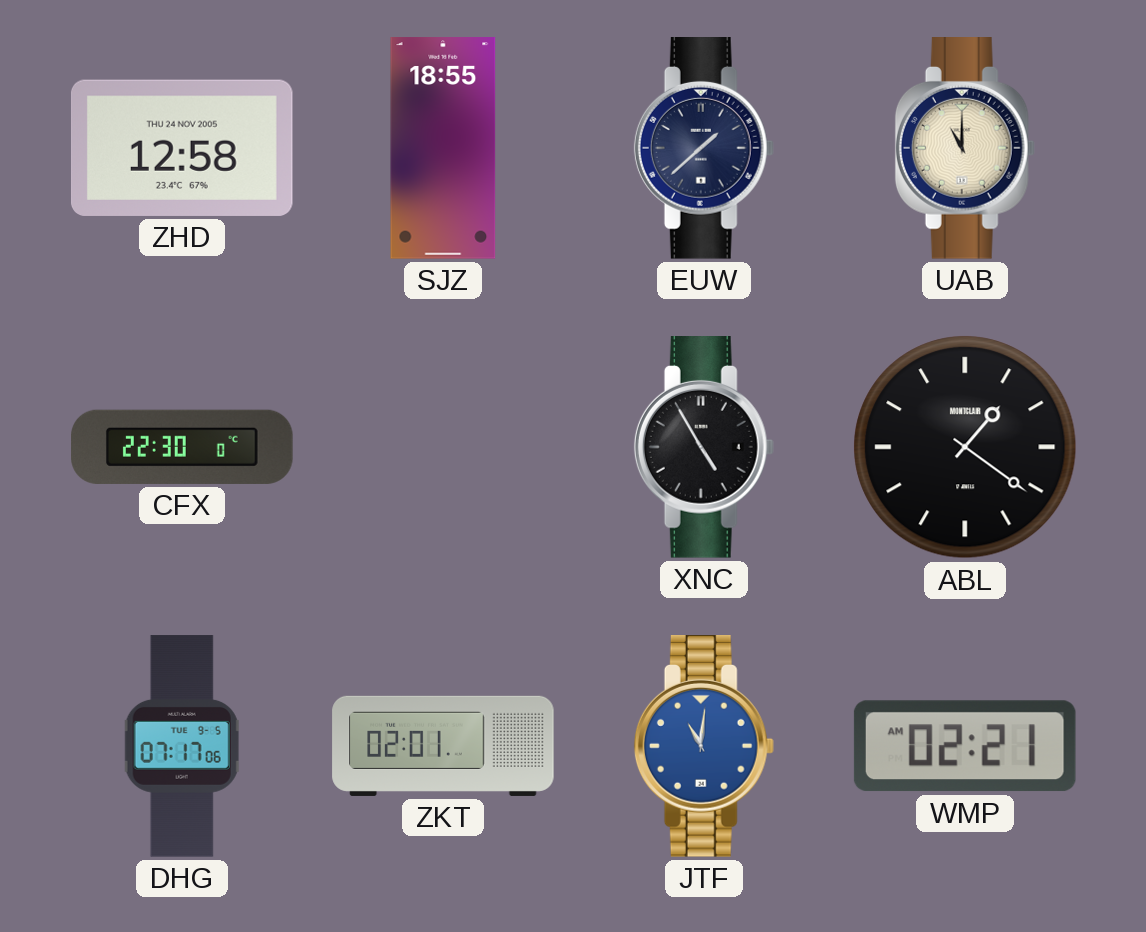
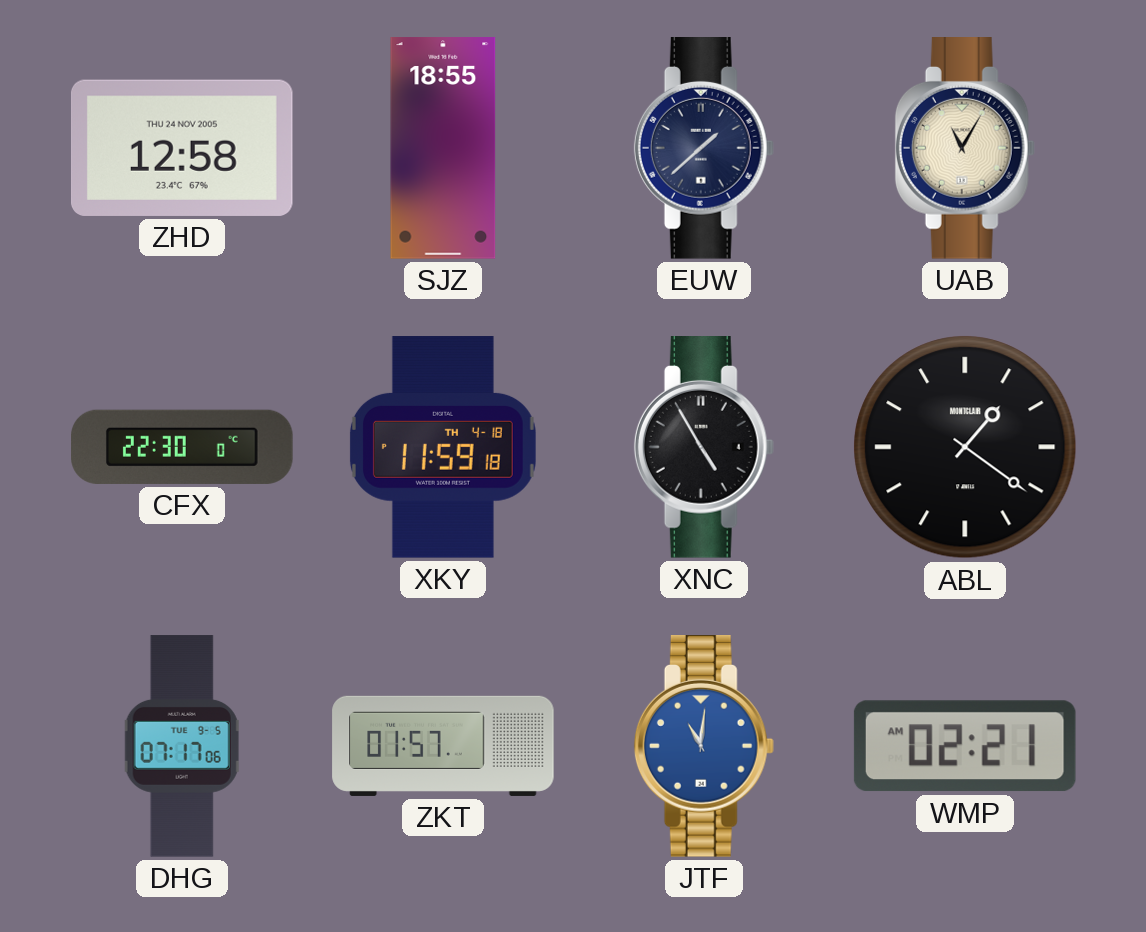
UAB: 11:00 -> 11:05
XKY: none -> 11:59
ZKT: 02:01 -> 01:57
